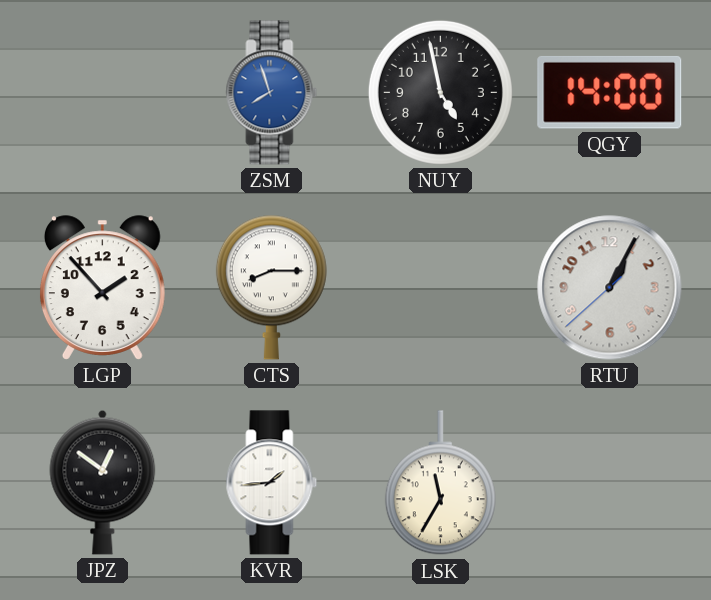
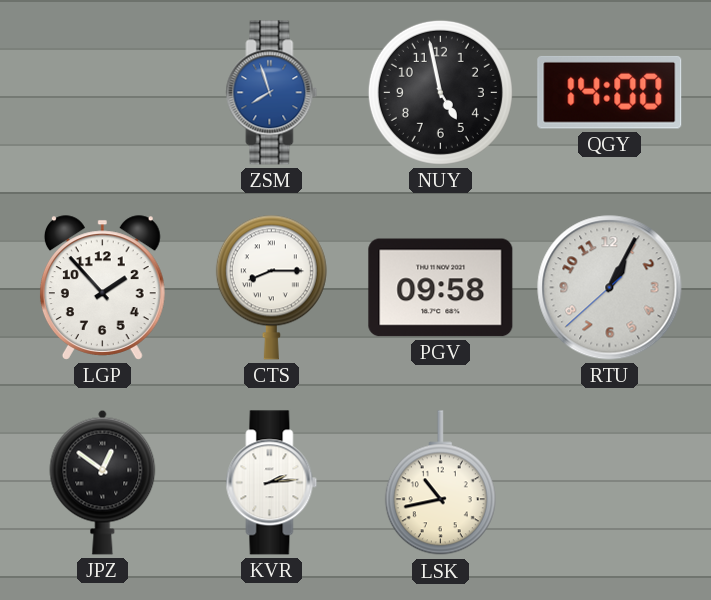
PGV: none -> 09:58
KVR: 1:44 -> 2:14
LSK: 11:35 -> 10:43
